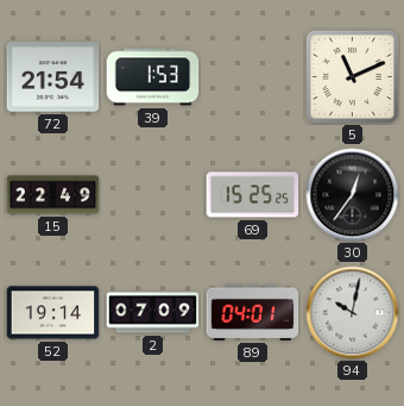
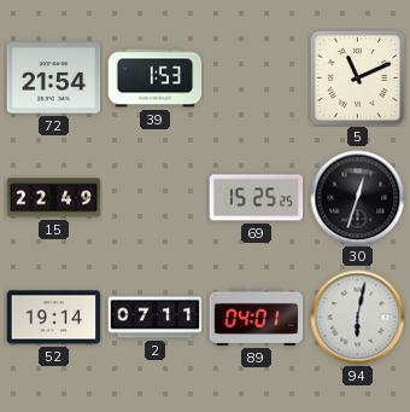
30: 12:36 -> 12:33
2: 07:09 -> 07:11
94: 10:02 -> 6:02
